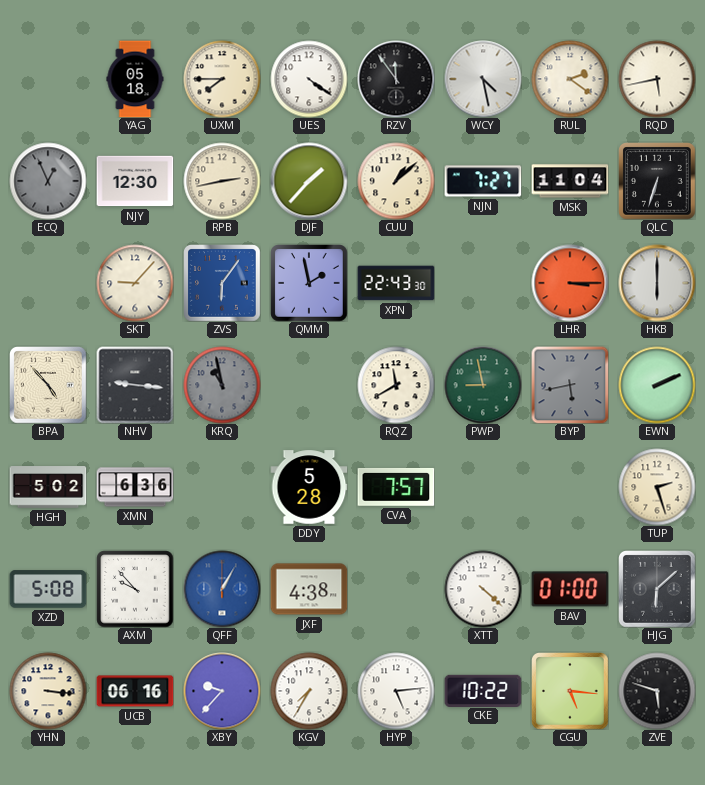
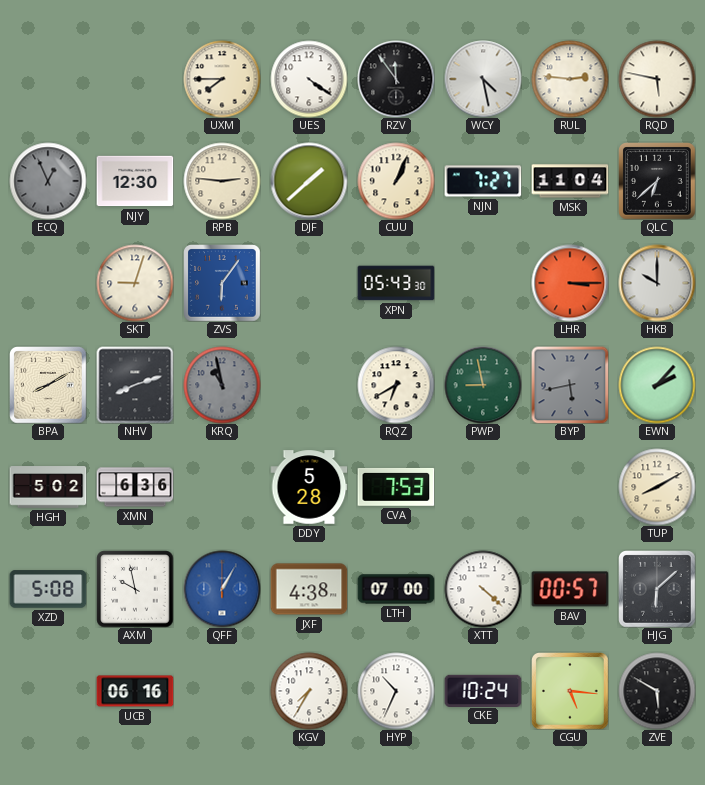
YAG: 05:18 -> none
RUL: 2:21 -> 2:46
RQD: 5:43 -> 5:47
RPB: 2:43 -> 2:46
DJF: 1:37 -> 1:38
CUU: 1:08 -> 1:04
QLC: 6:33 -> 6:38
SKT: 9:07 -> 9:03
QMM: 1:58 -> none
XPN: 22:43 -> 05:43
HKB: 6:00 -> 10:00
BPA: 4:53 -> 8:10
NHV: 9:16 -> 8:12
RQZ: 11:40 -> 6:40
EWN: 2:11 -> 2:07
CVA: 7:57 -> 7:53
TUP: 2:27 -> 8:10
AXM: 9:53 -> 9:58
LTH: none -> 07:00
BAV: 01:00 -> 00:57
YHN: 3:16 -> none
XBY: 9:37 -> none
HYP: 5:14 -> 10:34
CKE: 10:22 -> 10:24
ZVE: 5:48 -> 5:50
